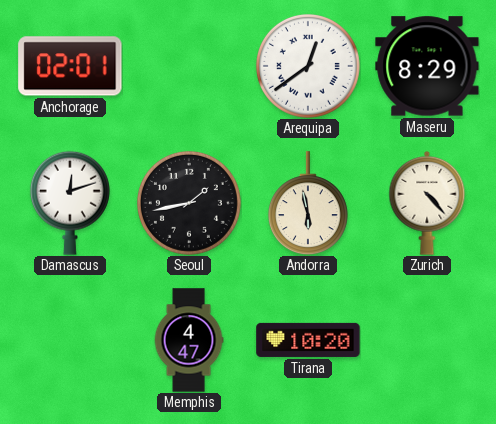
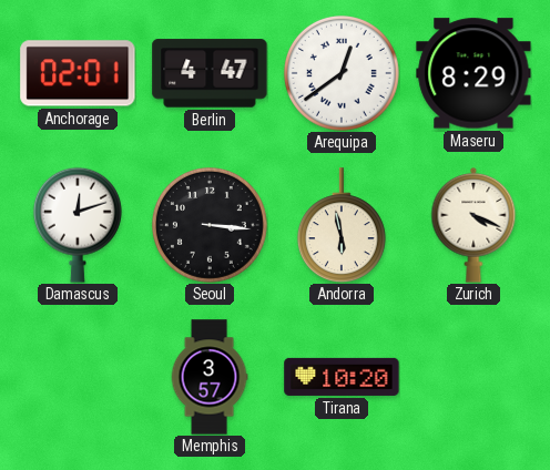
Berlin: none -> 4:47
Seoul: 1:43 -> 3:16
Zurich: 4:23 -> 4:19
Memphis: 4:47 -> 3:57
